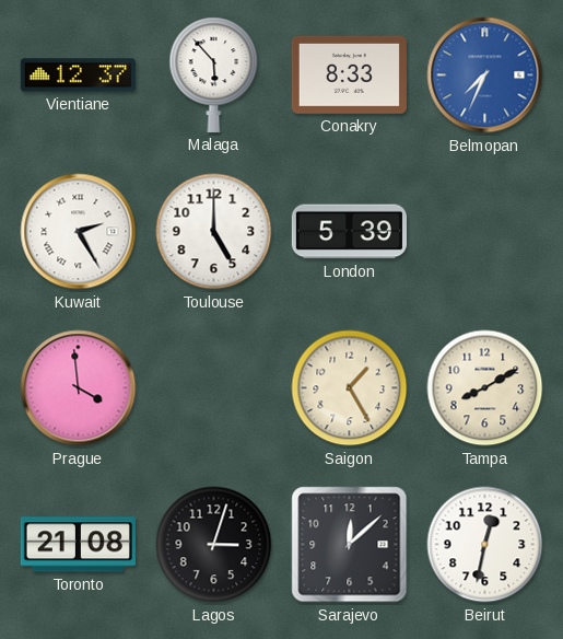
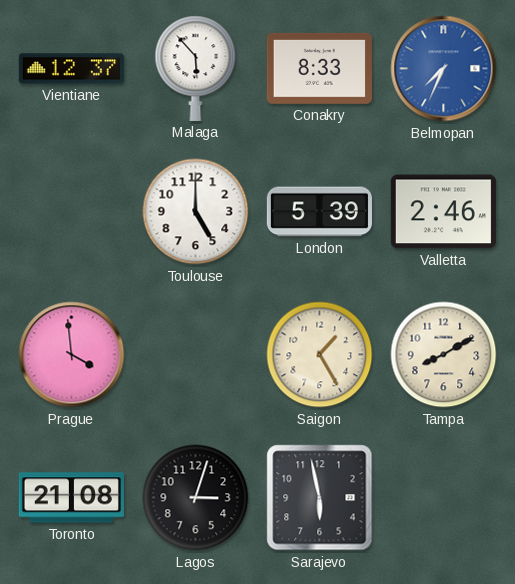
Kuwait: 2:25 -> none
Valletta: none -> 2:46
Sarajevo: 12:08 -> 5:58
Beirut: 12:32 -> none
